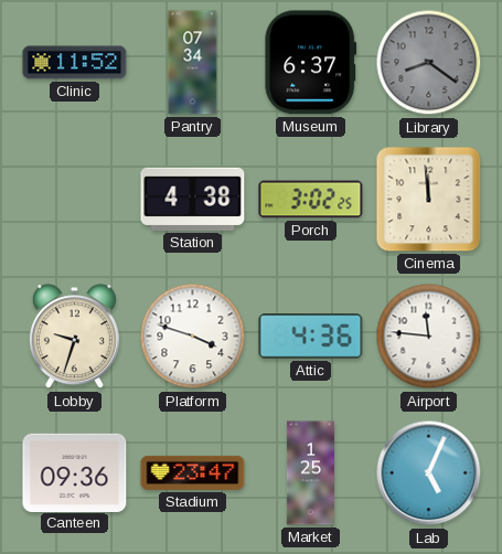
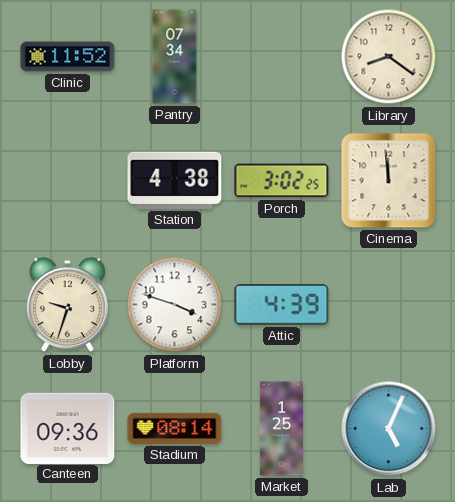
Museum: 6:37 -> none
Library dial: grey -> cream
Attic: 4:36 -> 4:39
Airport: 11:46 -> none
Stadium: 23:47 -> 08:14
